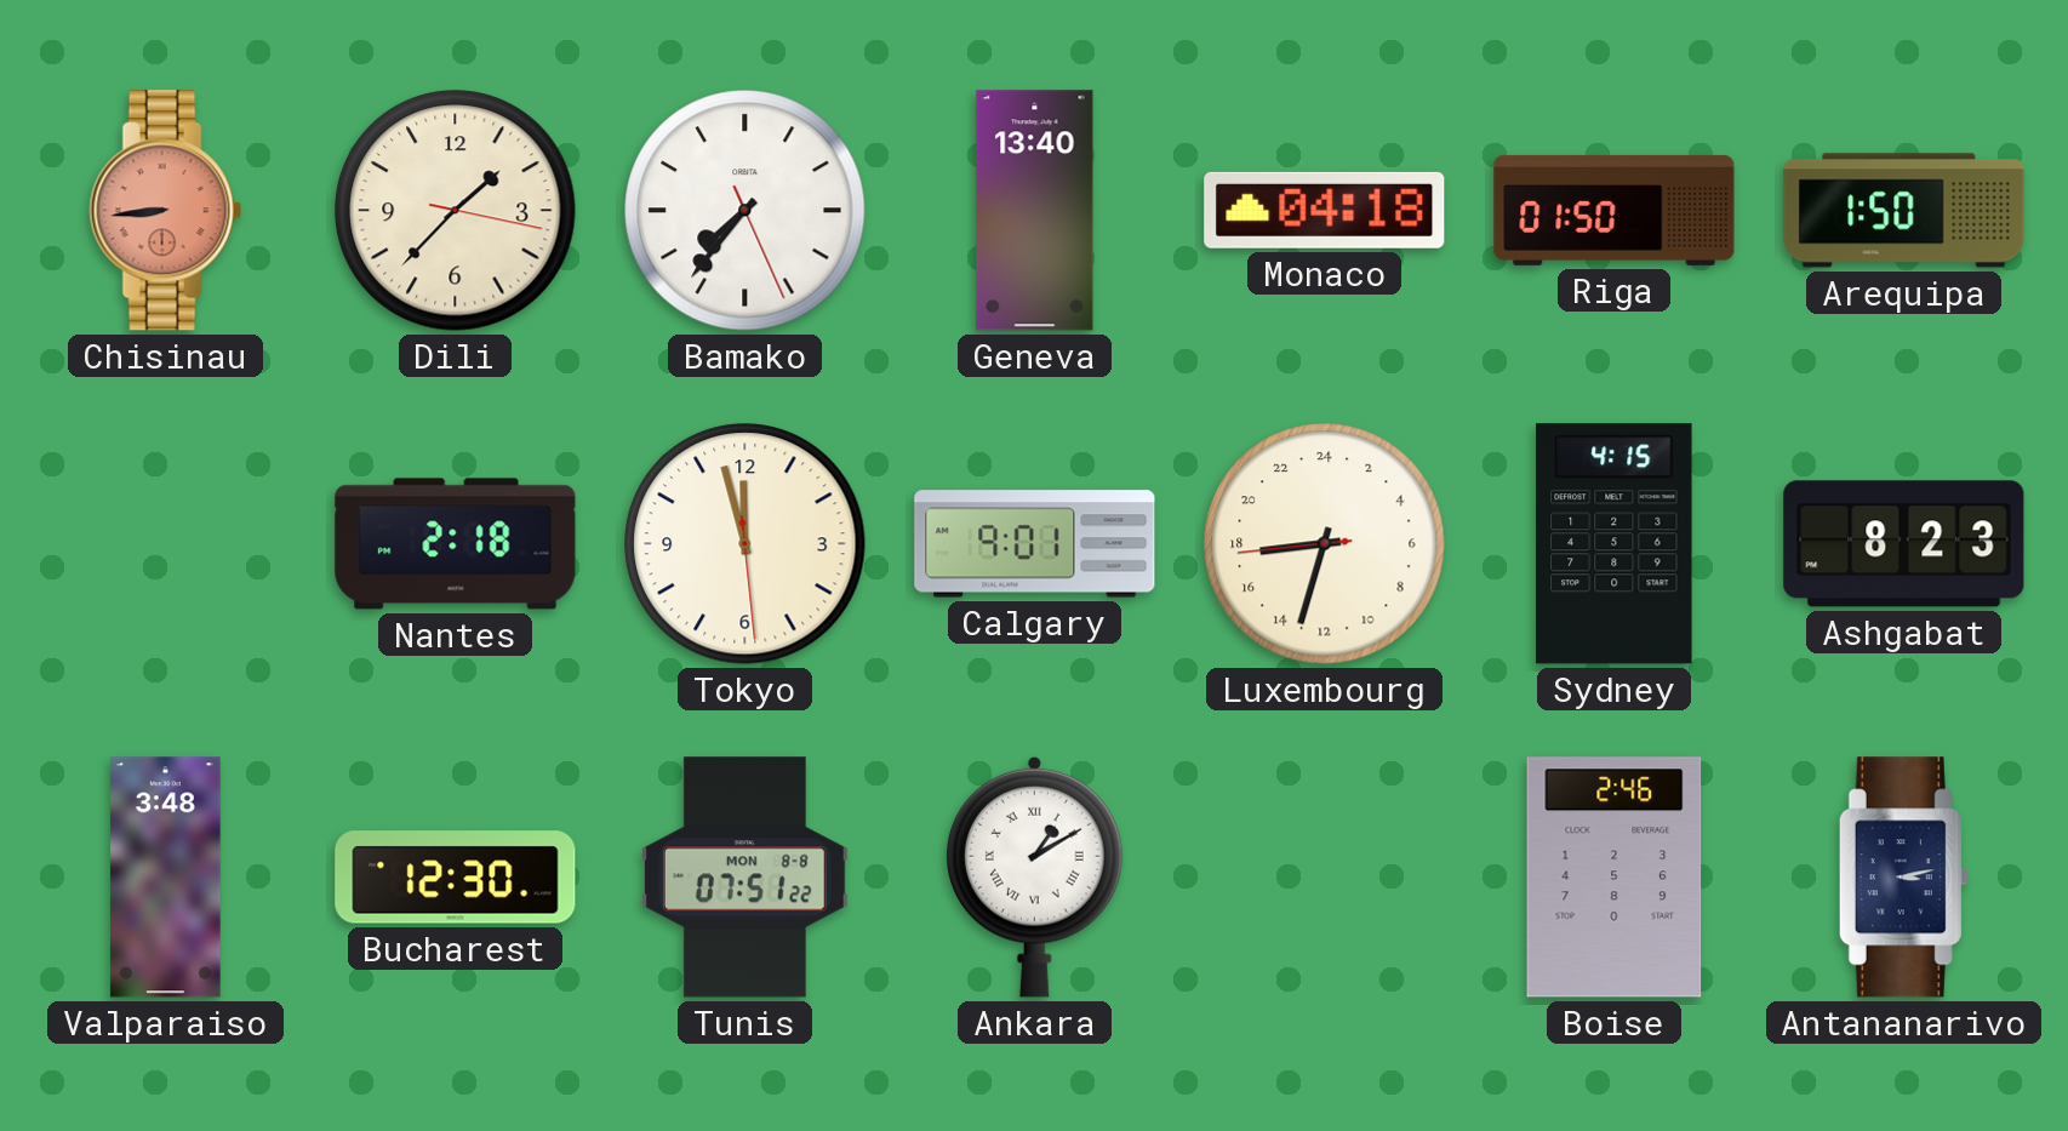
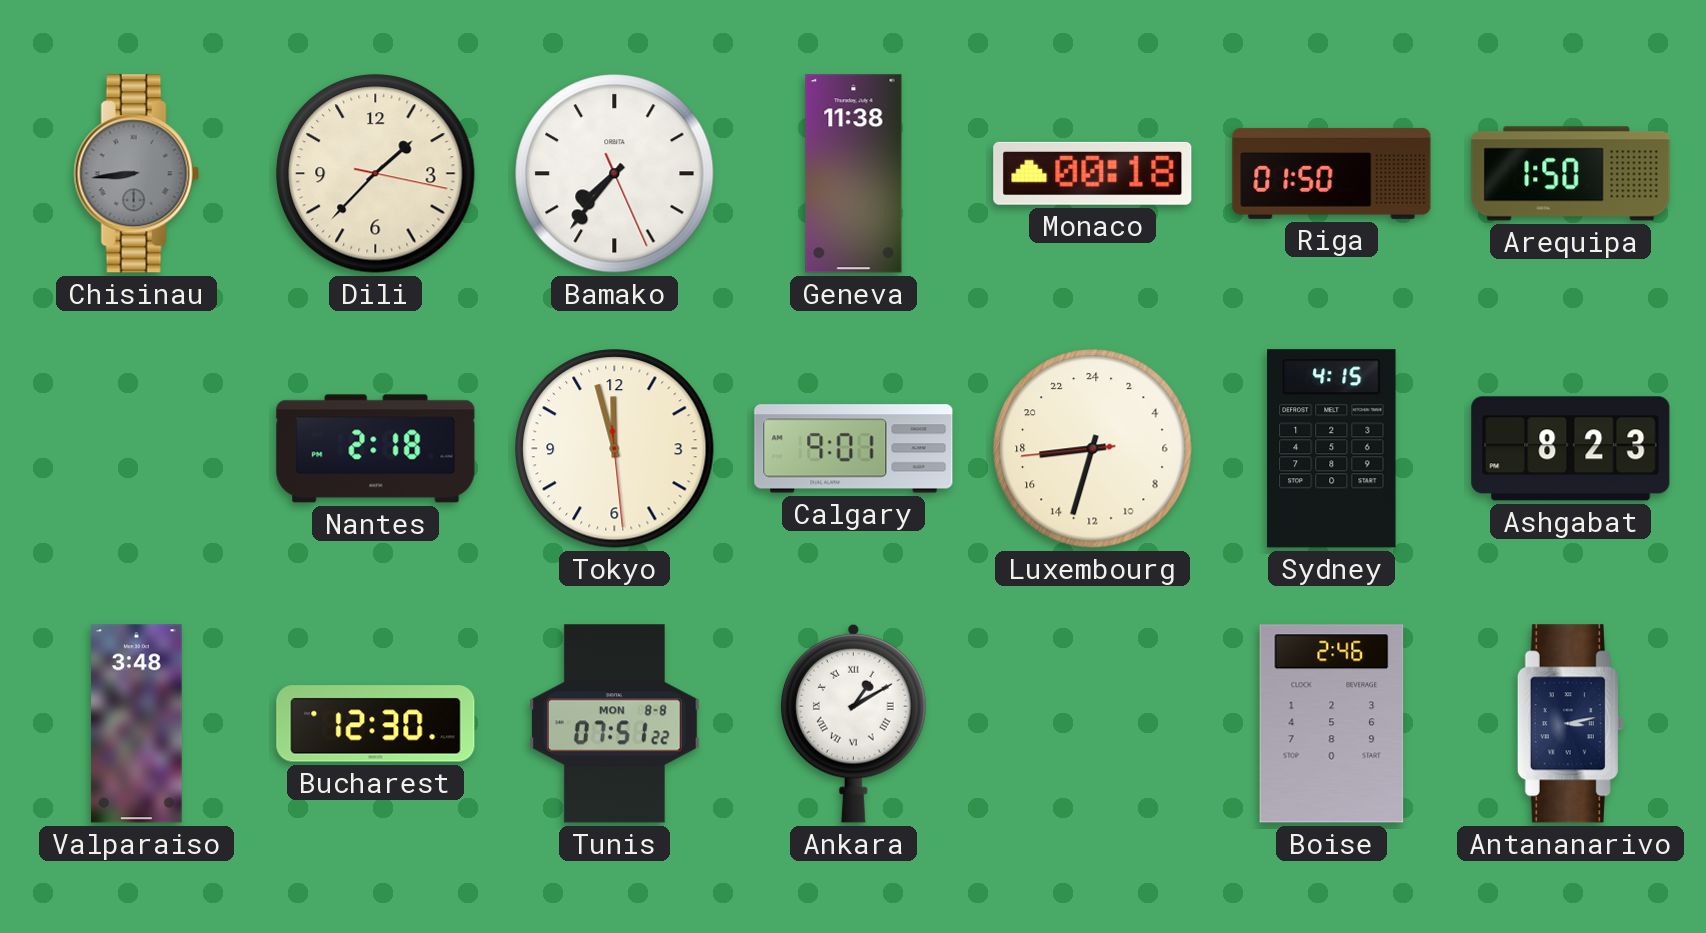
Chisinau dial: salmon -> grey
Geneva: 13:40 -> 11:38
Monaco: 04:18 -> 00:18
